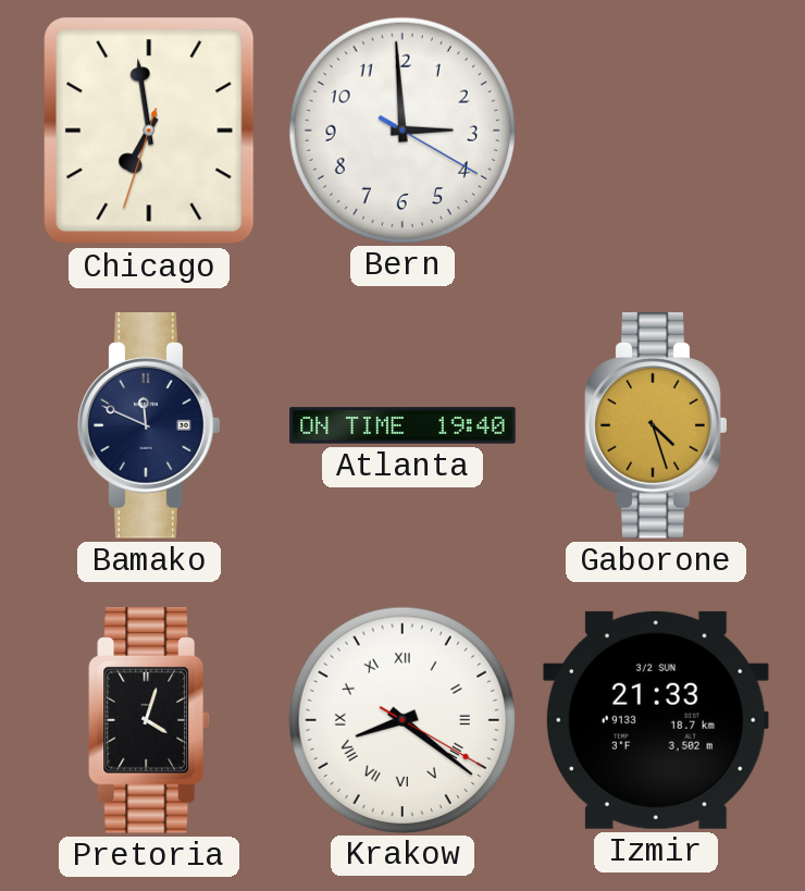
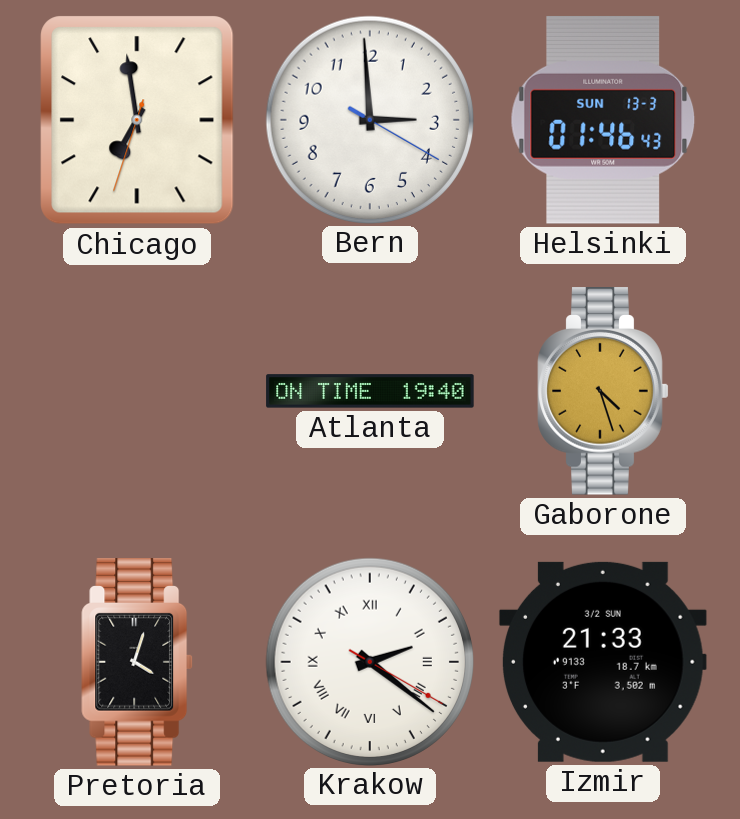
Helsinki: none -> 01:46
Bamako: 11:49 -> none
Krakow: 8:21 -> 2:21
